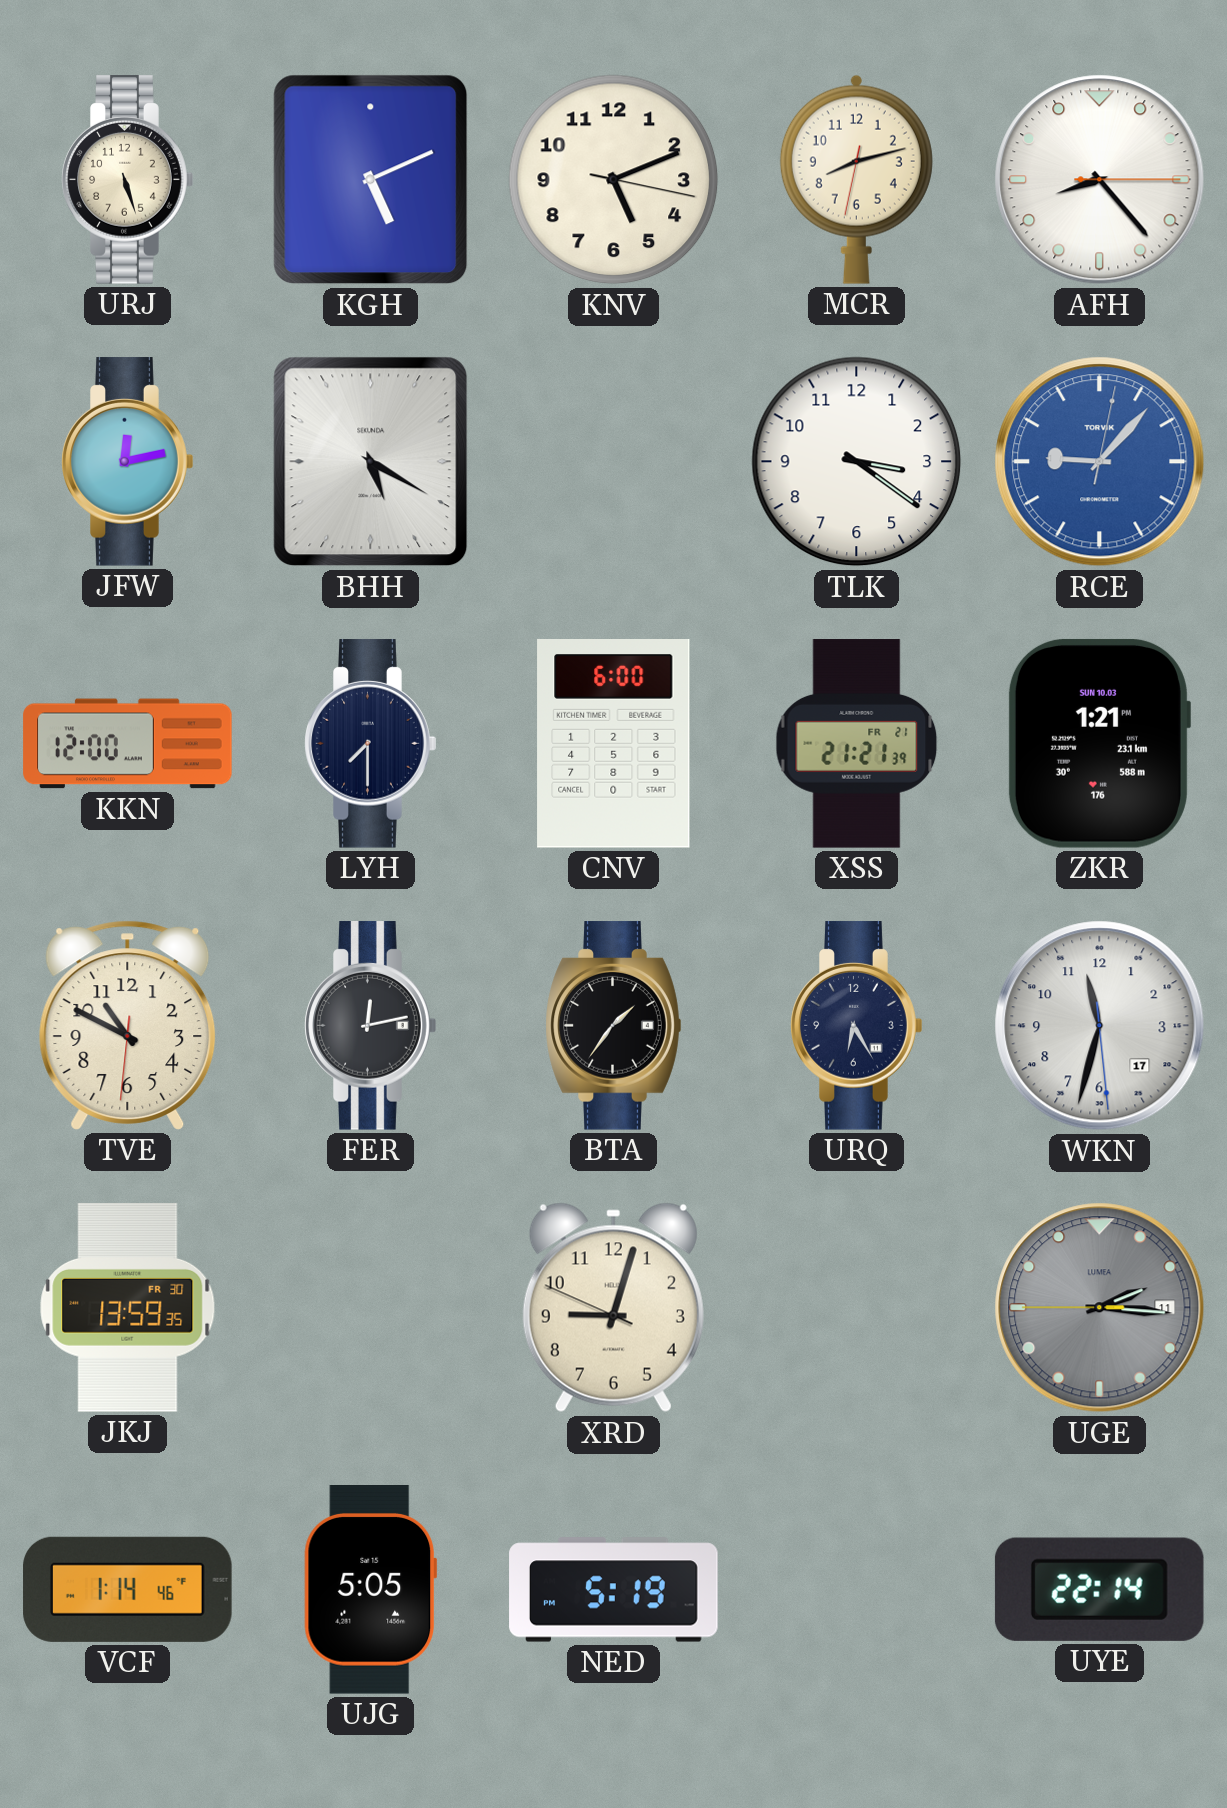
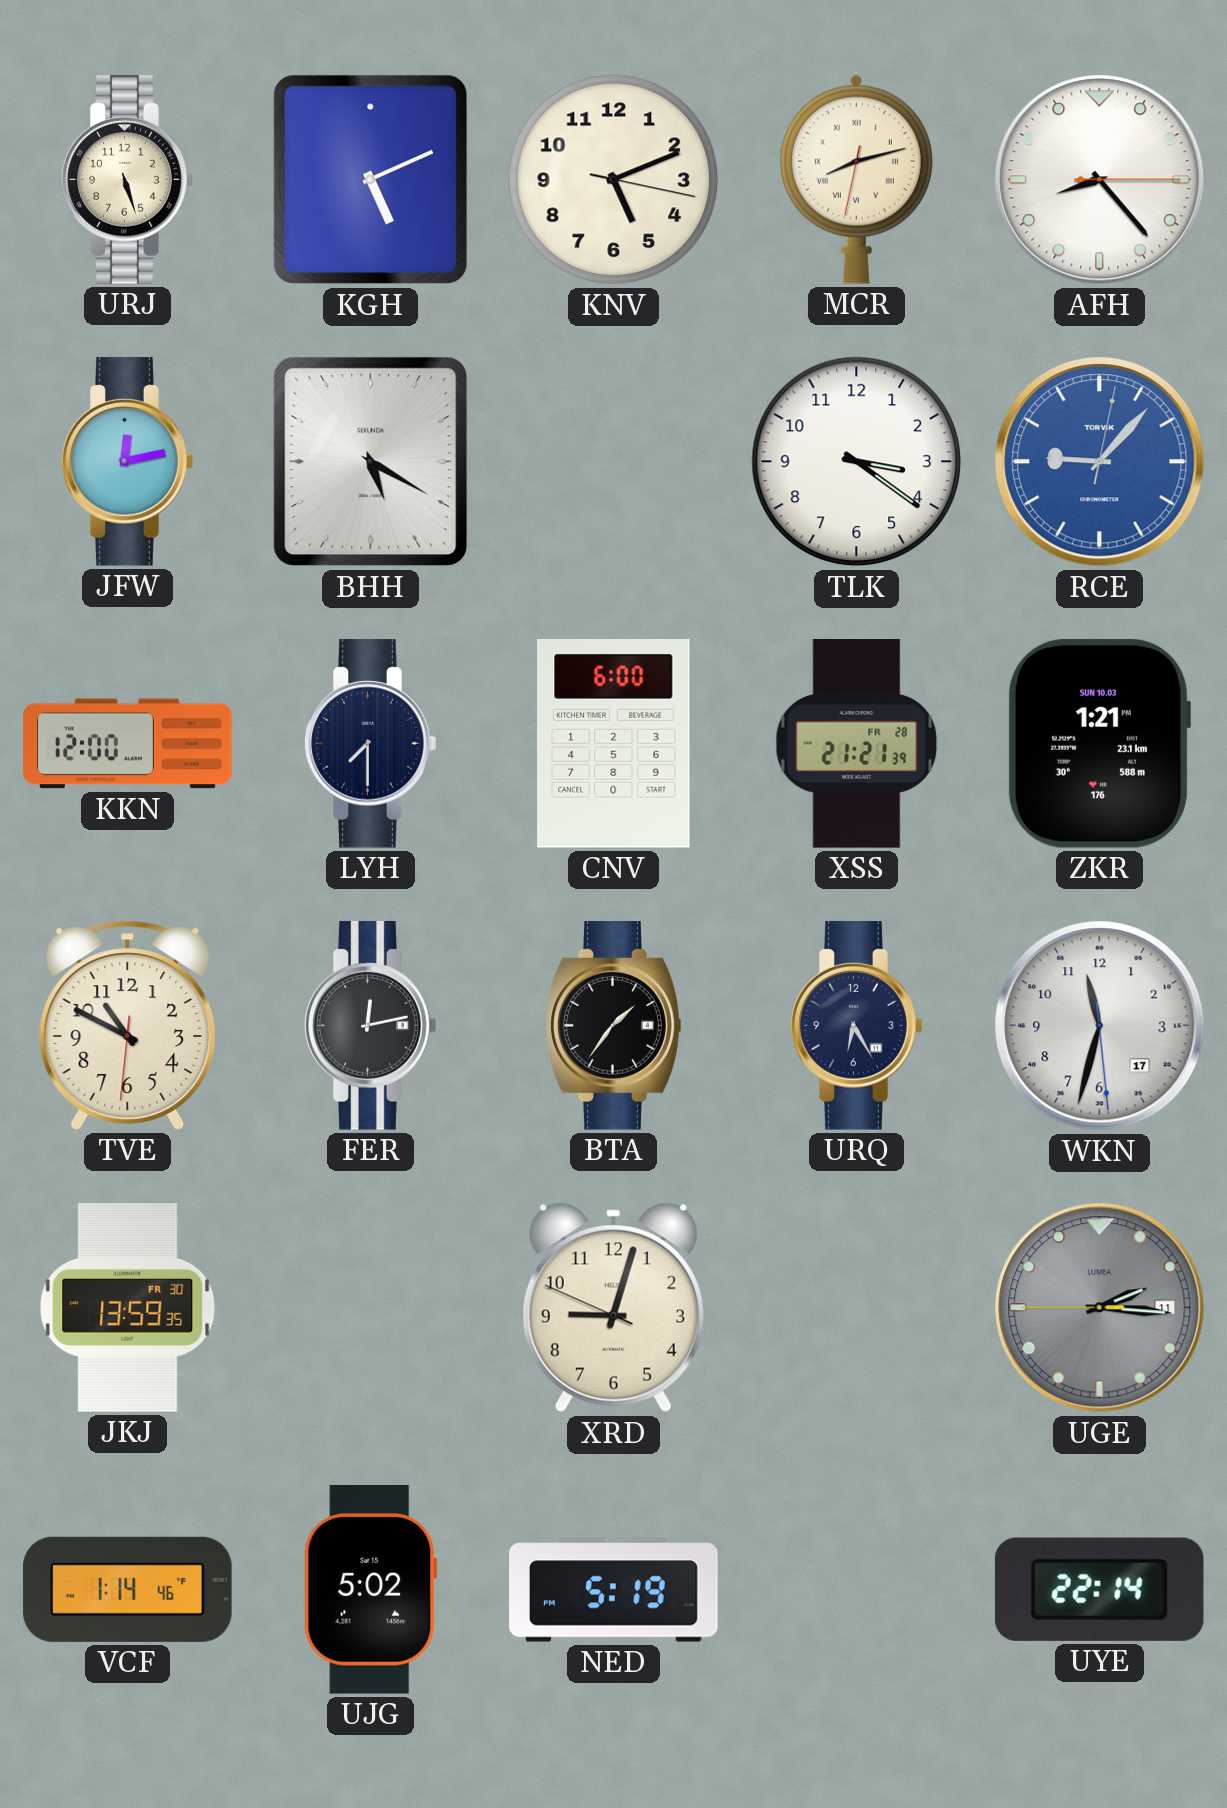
MCR numerals: Arabic -> Roman
XSS date: FR 21 -> FR 28
UJG: 5:05 -> 5:02
